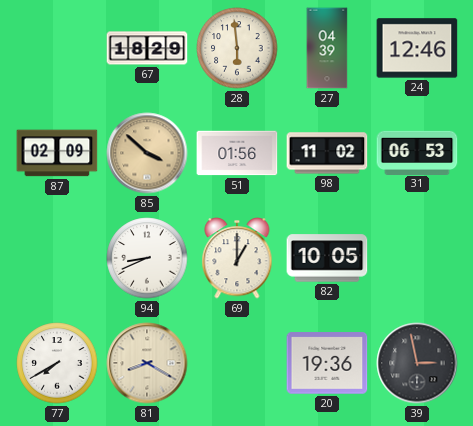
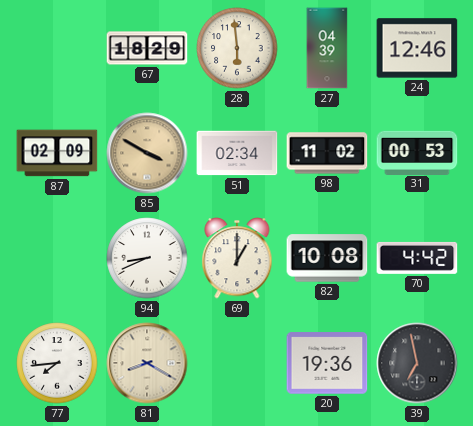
85: 3:52 -> 3:50
51: 01:56 -> 02:34
31: 06:53 -> 00:53
82: 10:05 -> 10:08
70: none -> 4:42
77: 7:40 -> 7:44
39: 2:58 -> 6:58
